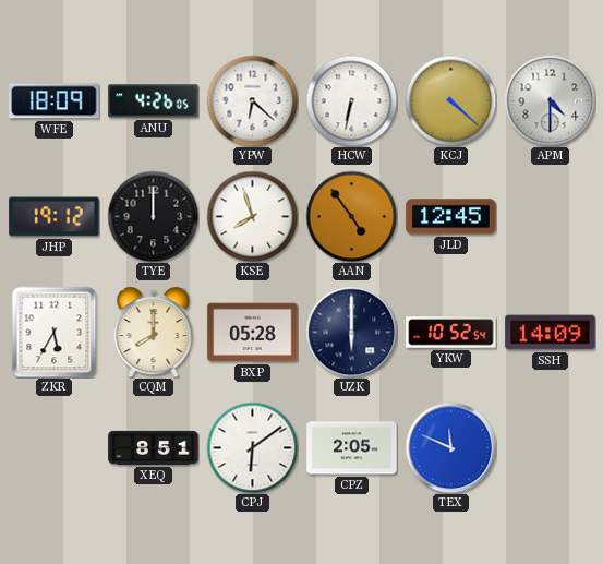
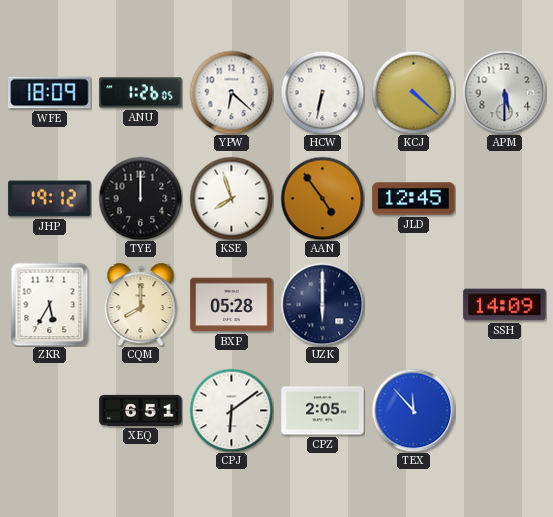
ANU: 4:26 -> 1:26
APM: 4:30 -> 5:30
YKW: 10:52 -> none
XEQ: 8:51 -> 6:51
TEX: 11:49 -> 11:53
